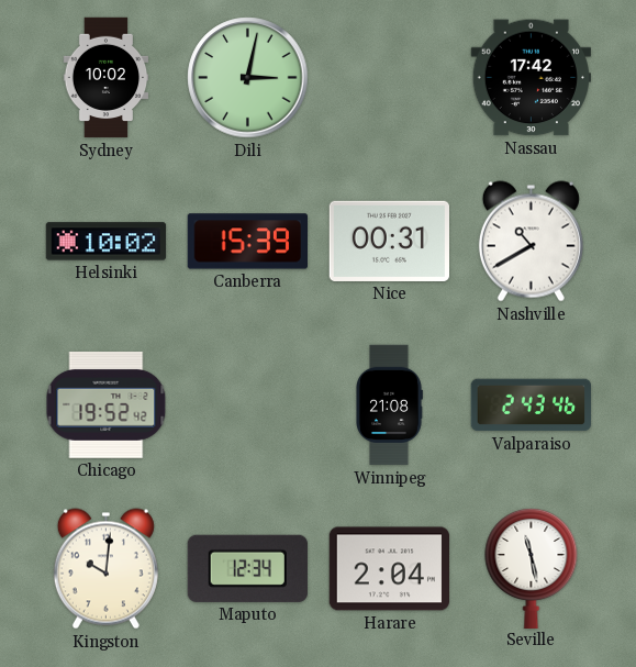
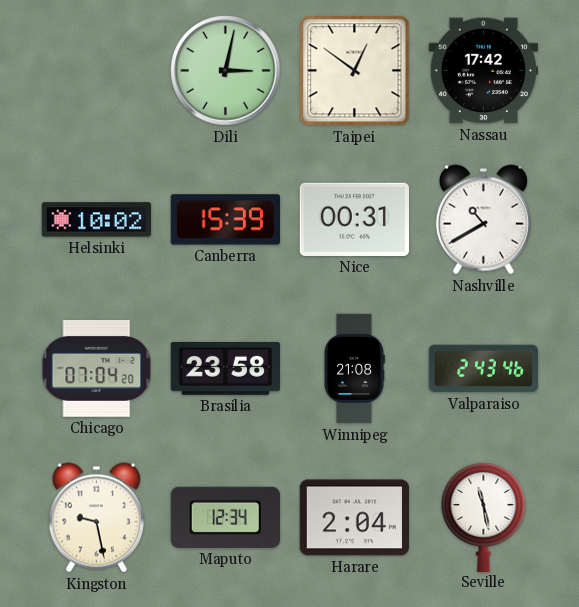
Sydney: 10:02 -> none
Taipei: none -> 12:51
Chicago: 19:52 -> 07:04
Brasilia: none -> 23:58
Kingston: 10:01 -> 9:28
